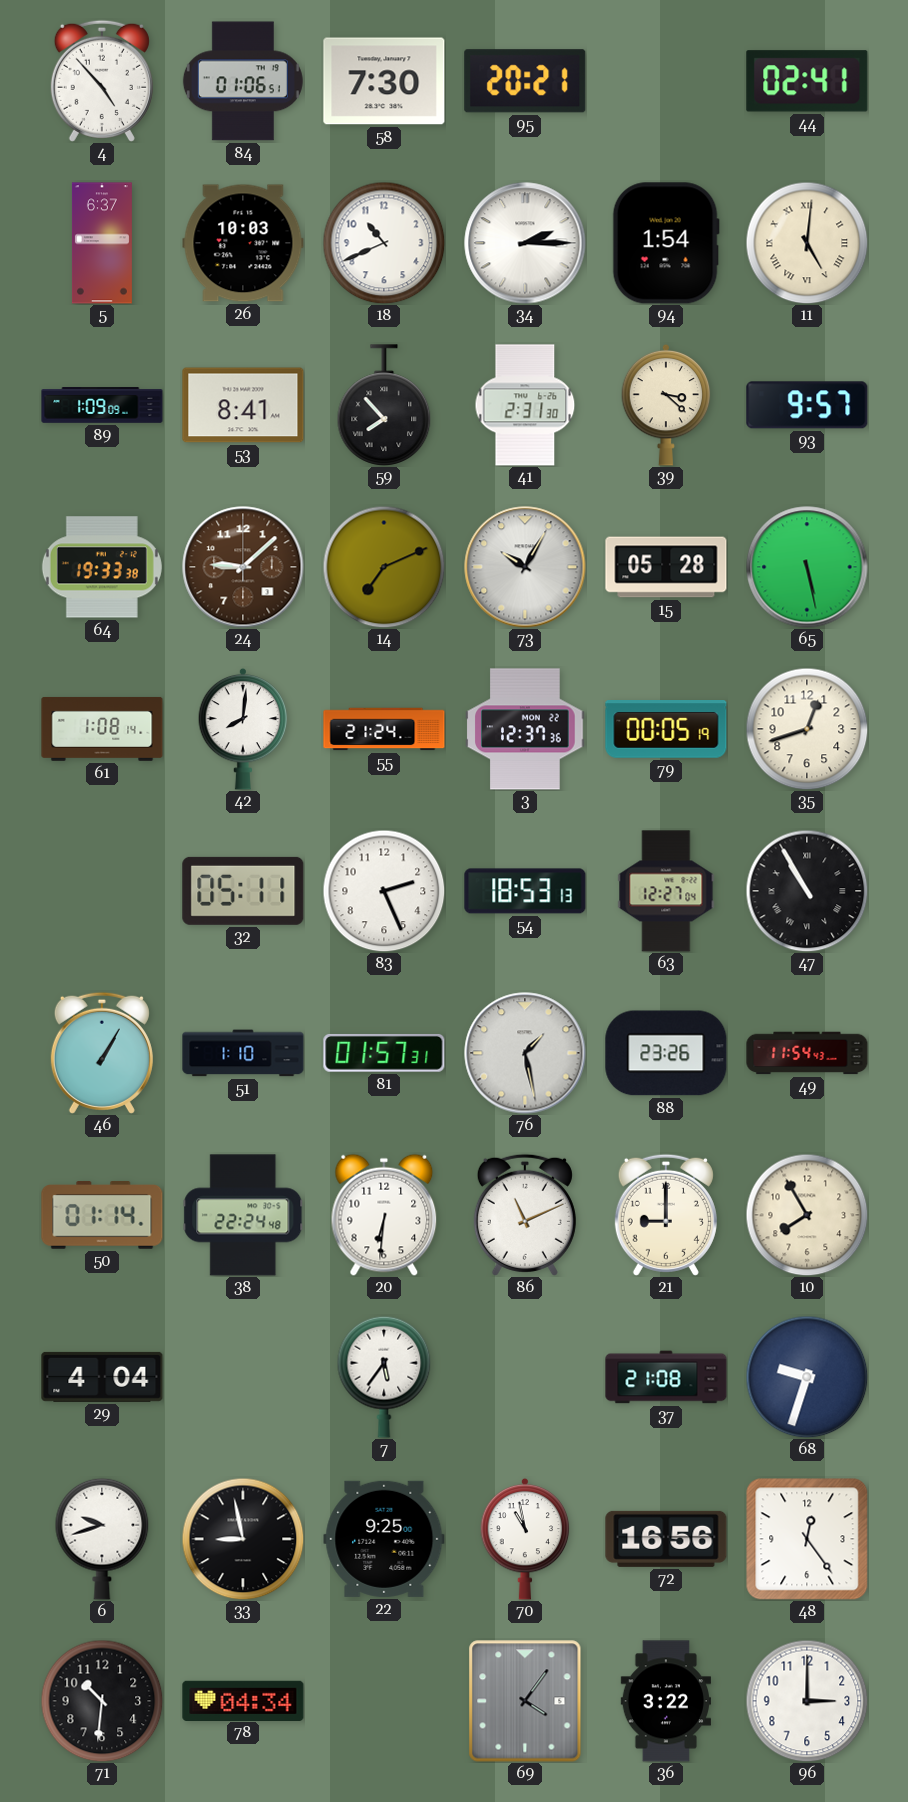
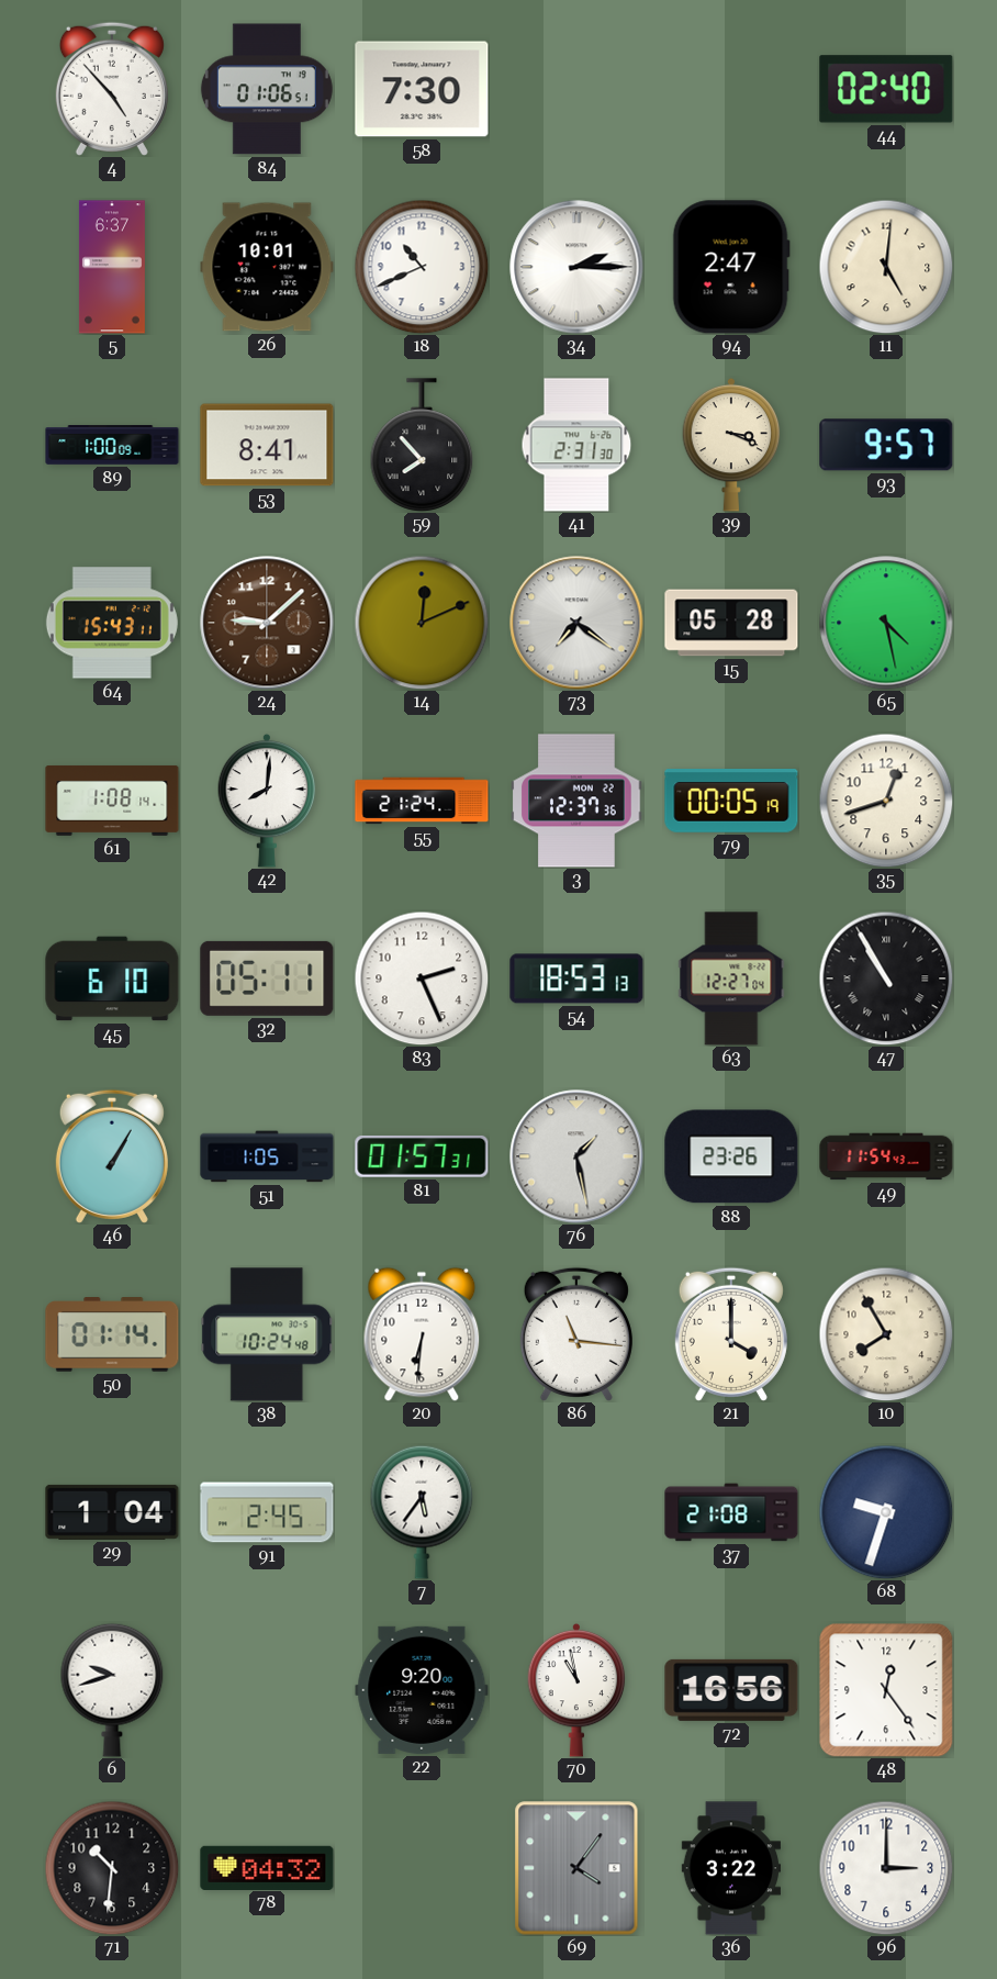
95: 20:21 -> none
44: 02:41 -> 02:40
26: 10:03 -> 10:01
94: 1:54 -> 2:47
11 numerals: Roman -> Arabic
89: 1:09 -> 1:00
39: 3:22 -> 3:19
64: 19:33 -> 15:43
14: 7:11 -> 12:11
73: 10:05 -> 7:21
65: 5:28 -> 4:28
45: none -> 6:10
51: 1:10 -> 1:05
38: 22:24 -> 10:24
86: 11:11 -> 11:16
21: 9:00 -> 4:00
29: 4:04 -> 1:04
91: none -> 2:45
33: 8:58 -> none
22: 9:25 -> 9:20
78: 04:34 -> 04:32
